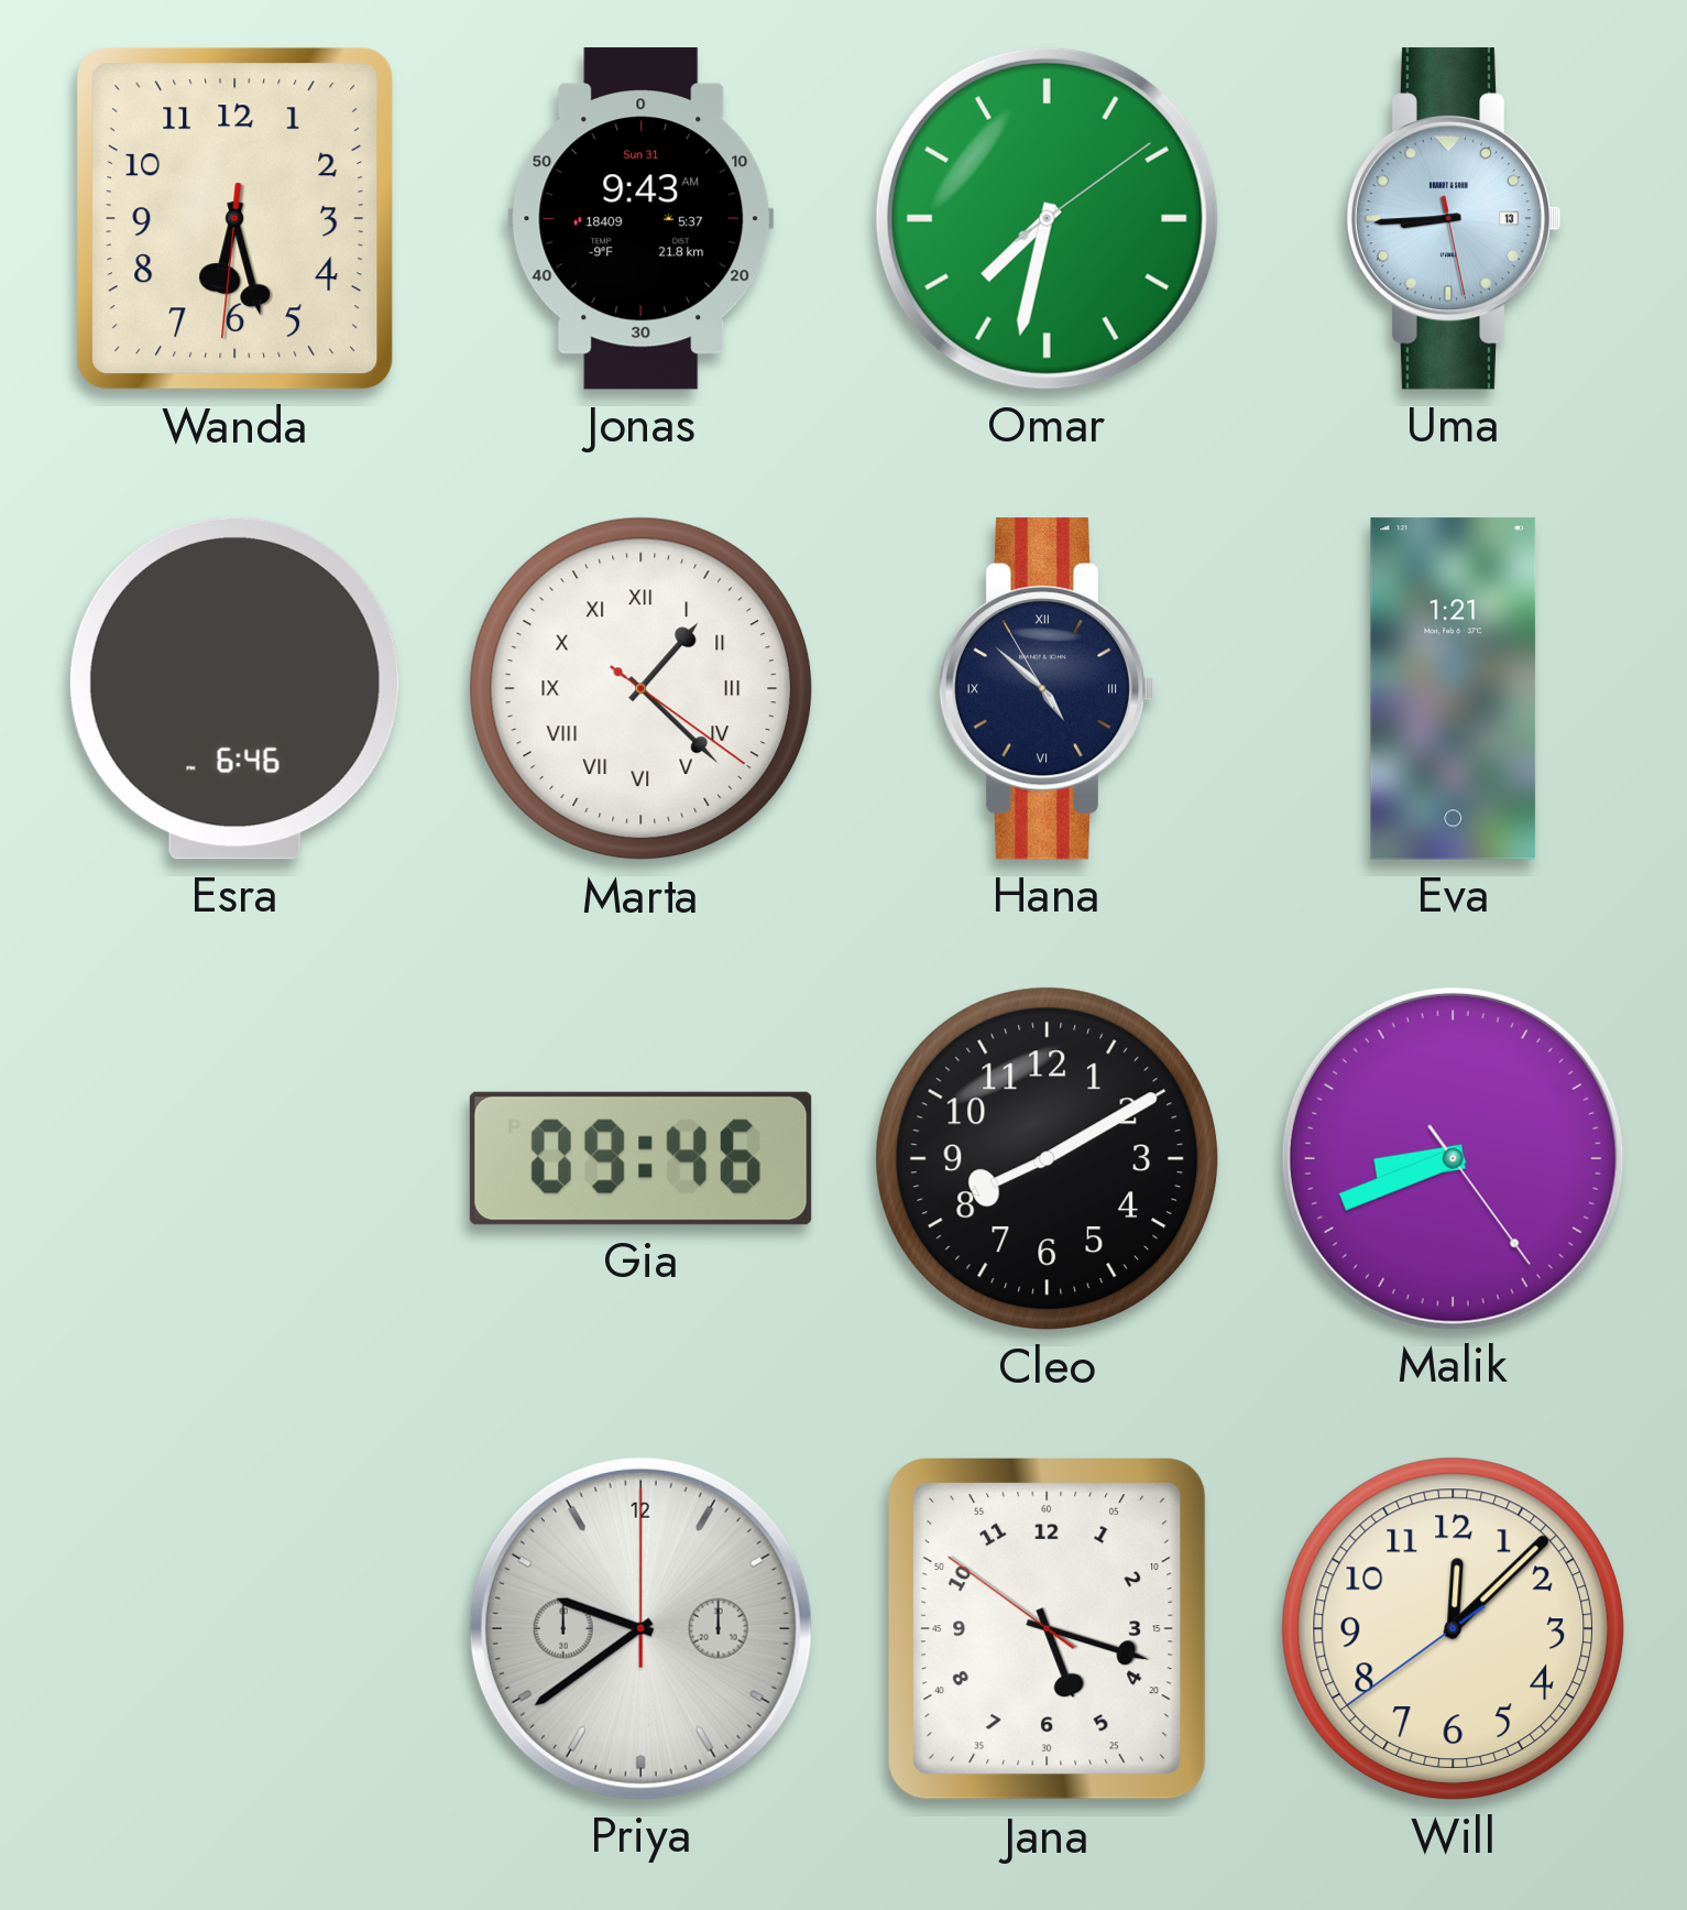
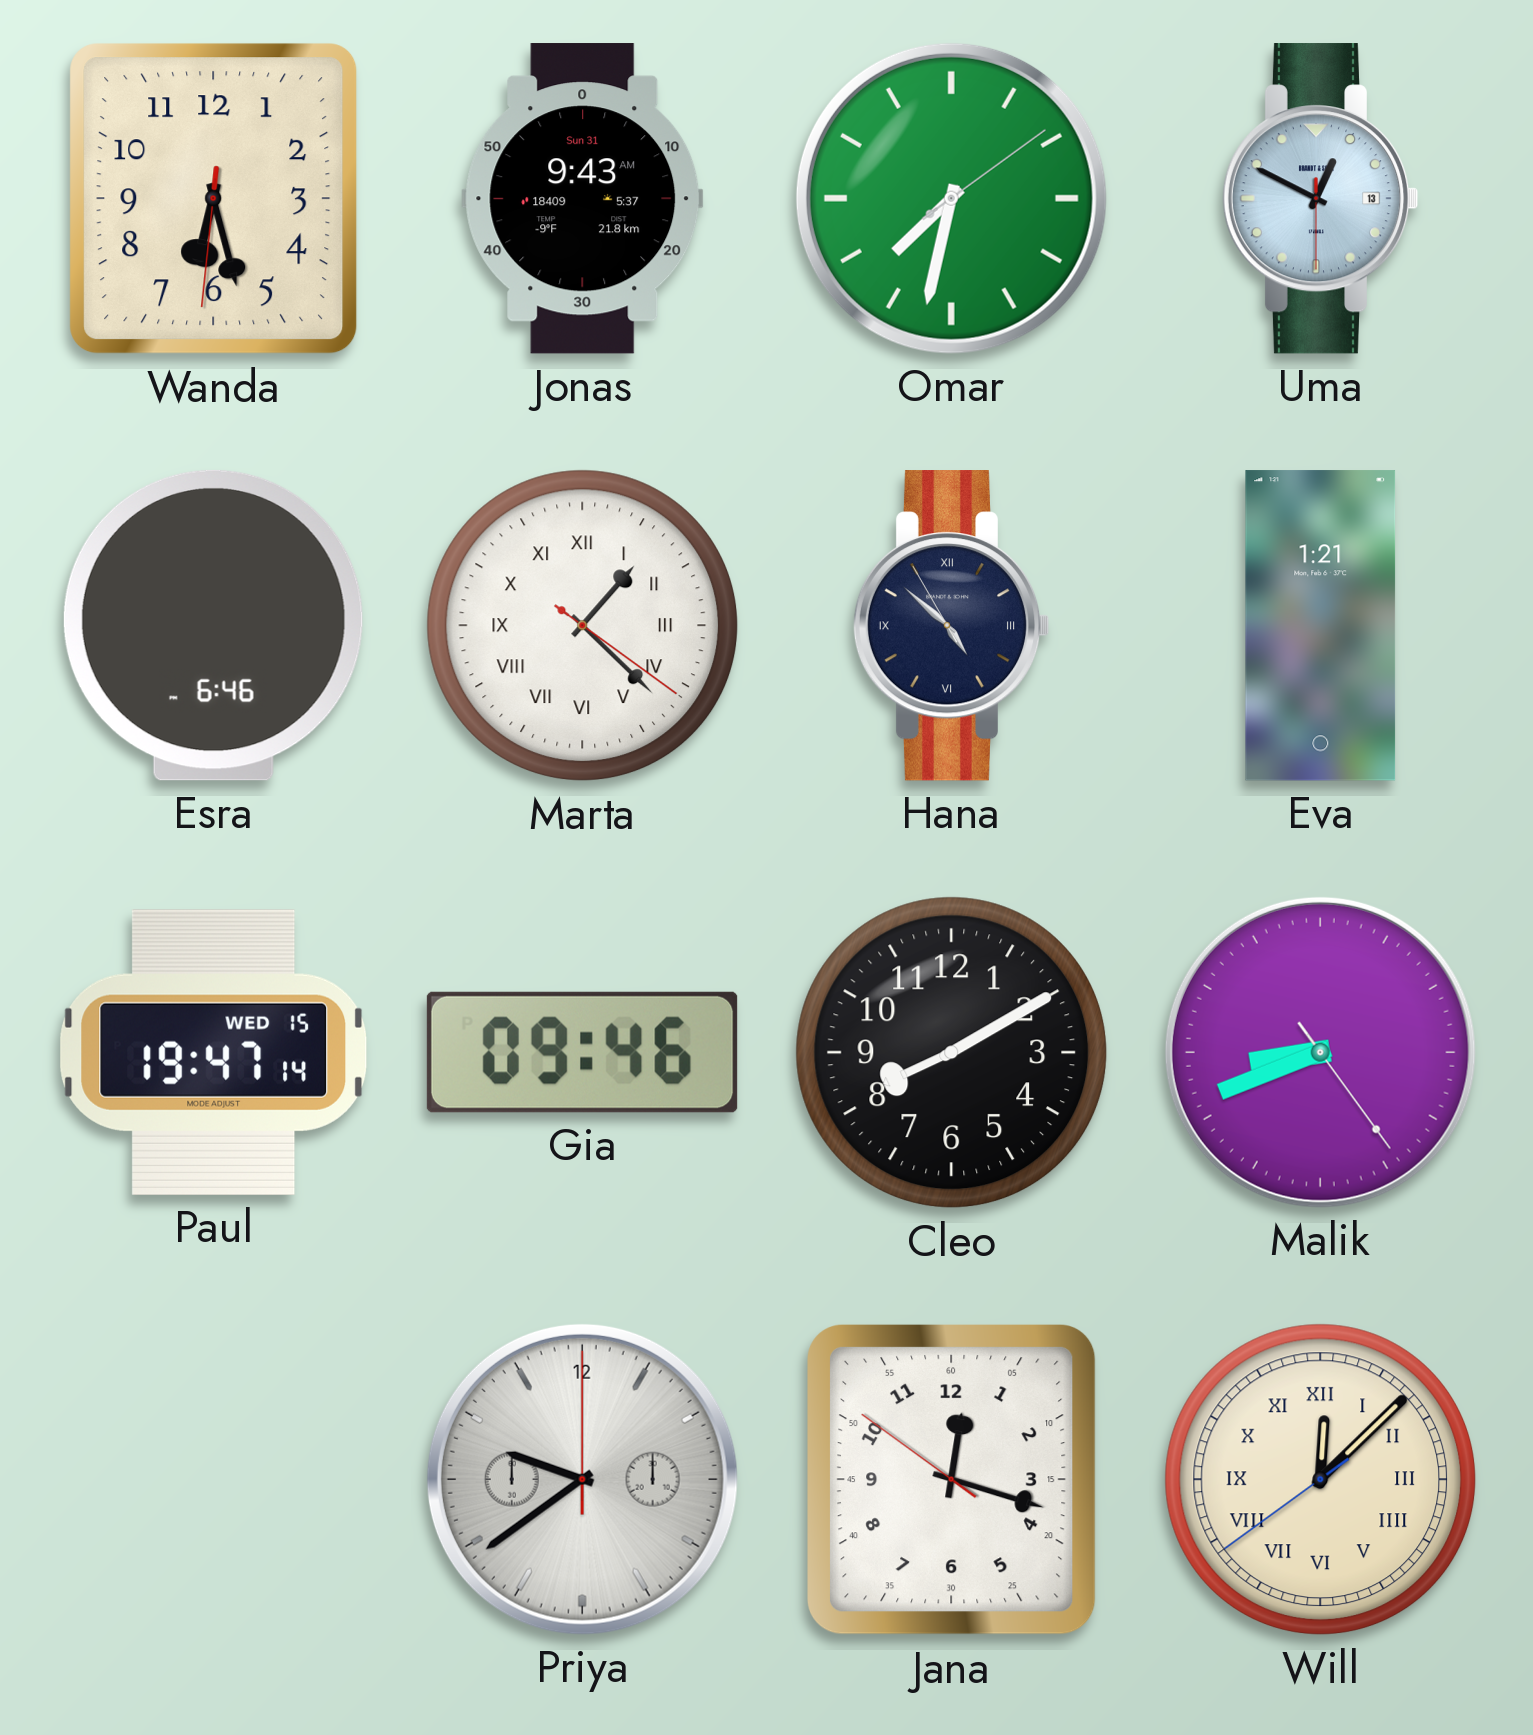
Uma: 8:44 -> 12:49
Paul: none -> 19:47
Jana: 5:17 -> 12:17
Will numerals: Arabic -> Roman
